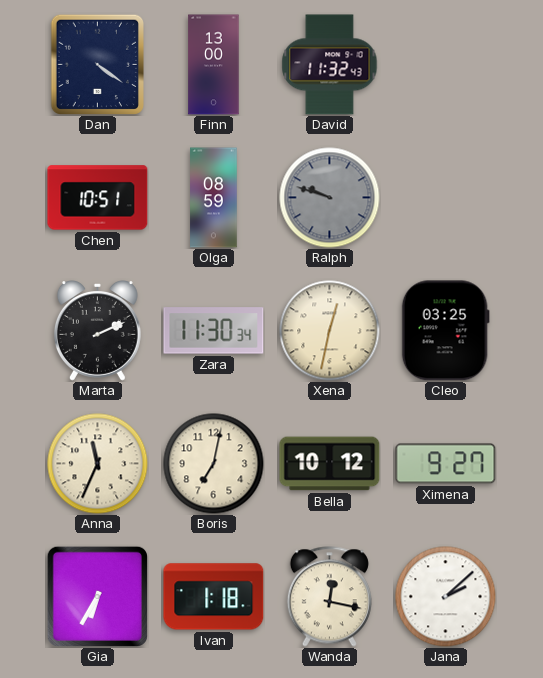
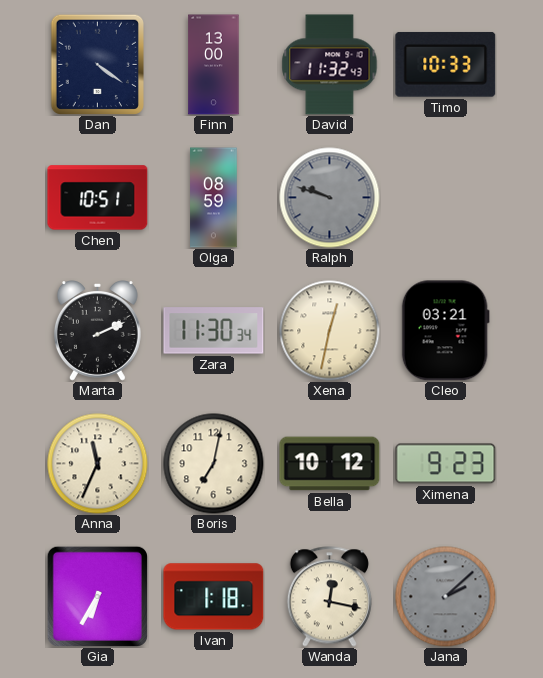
Timo: none -> 10:33
Cleo: 03:25 -> 03:21
Ximena: 9:27 -> 9:23
Jana dial: white -> grey
